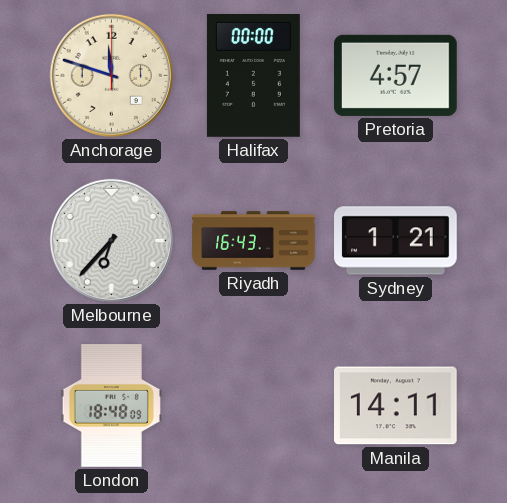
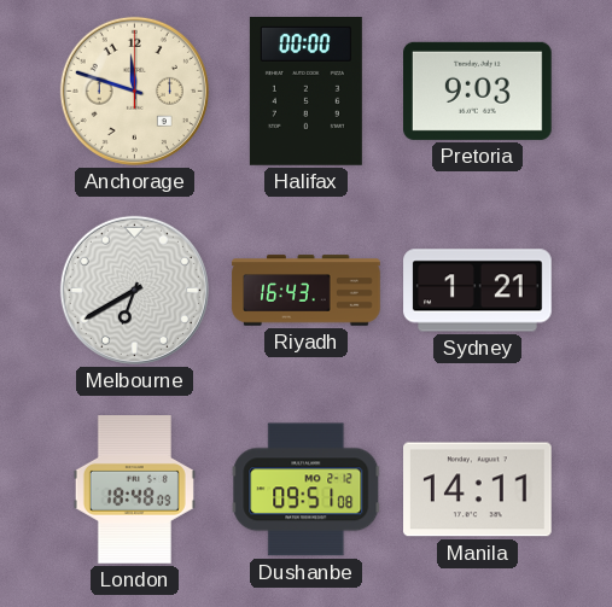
Pretoria: 4:57 -> 9:03
Melbourne: 6:37 -> 6:40
Dushanbe: none -> 09:51
